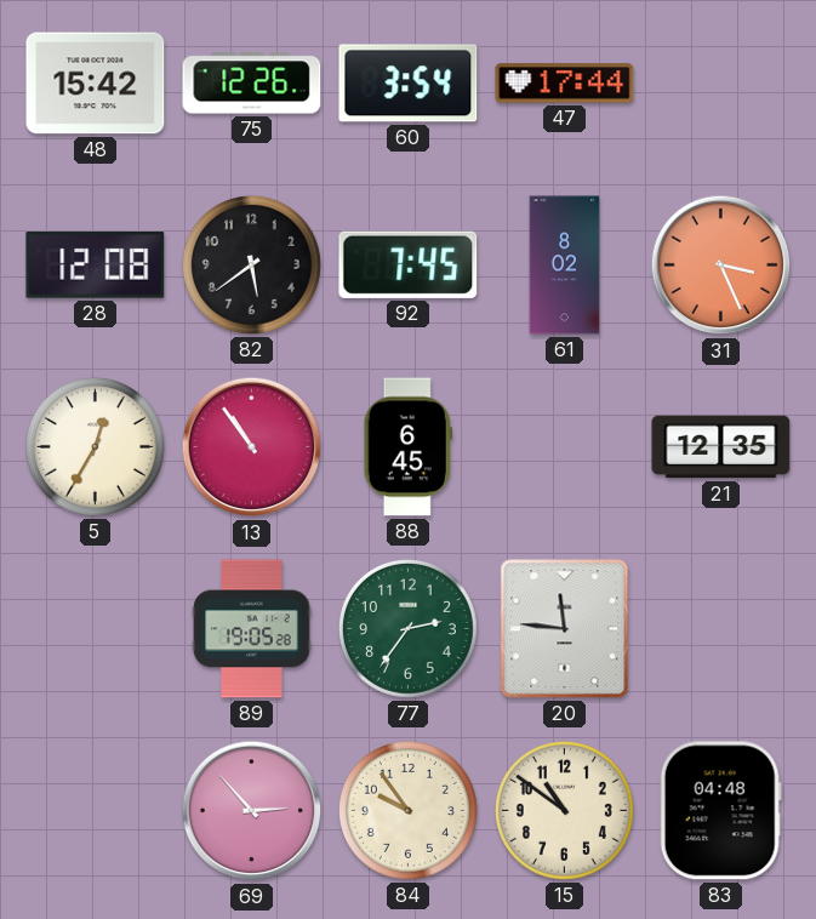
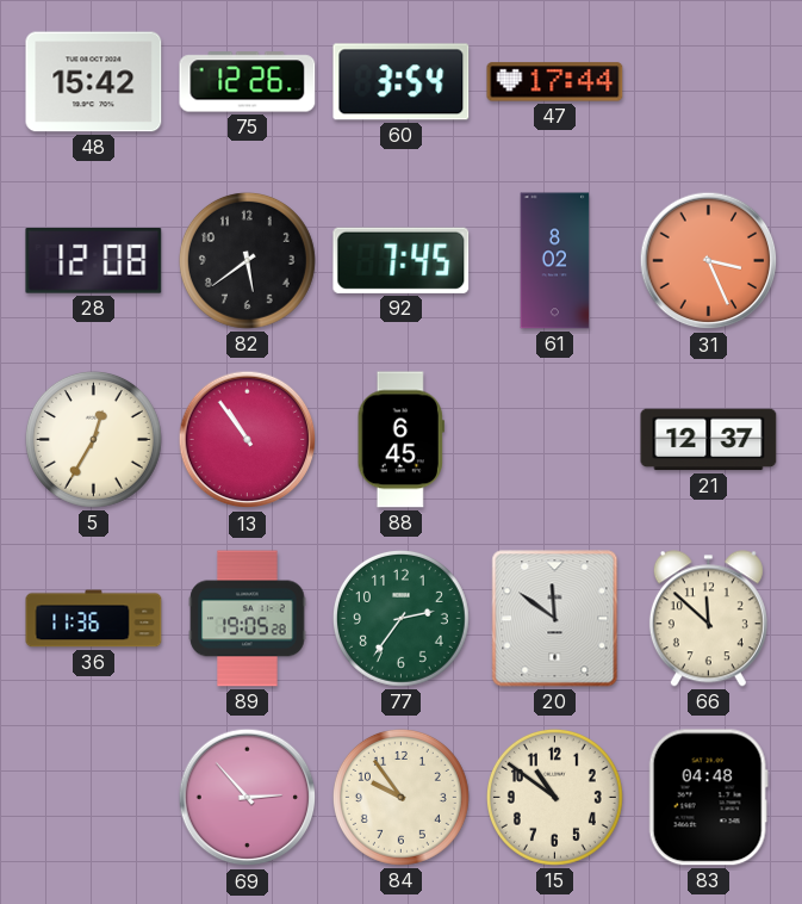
21: 12:35 -> 12:37
36: none -> 11:36
20: 11:46 -> 11:51
66: none -> 11:52
